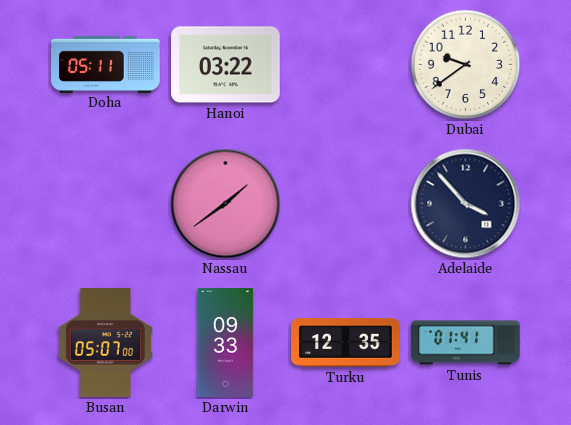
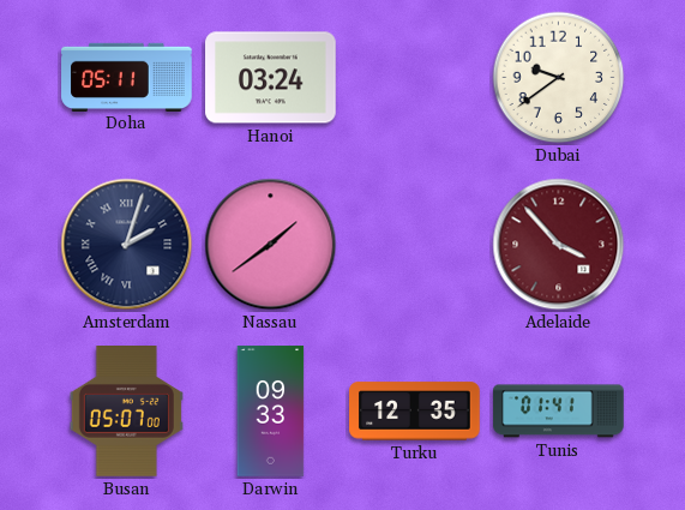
Hanoi: 03:22 -> 03:24
Amsterdam: none -> 2:03
Adelaide dial: navy -> burgundy
